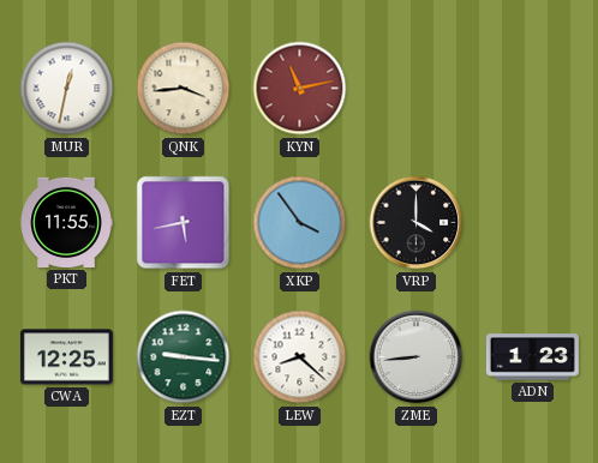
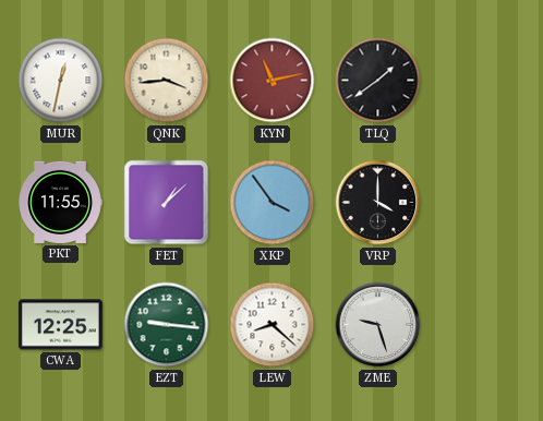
TLQ: none -> 1:39
FET: 5:43 -> 1:08
ZME: 8:44 -> 9:27
ADN: 1:23 -> none
